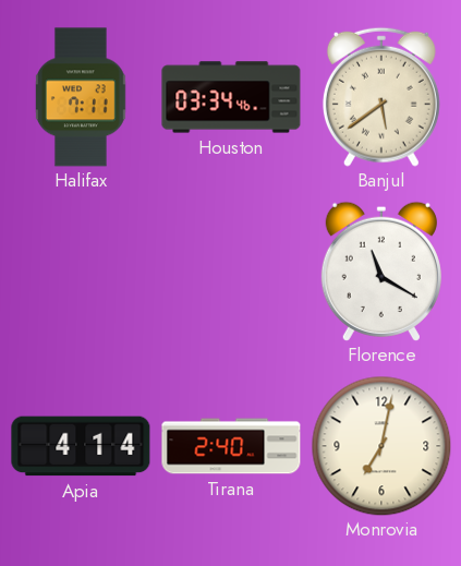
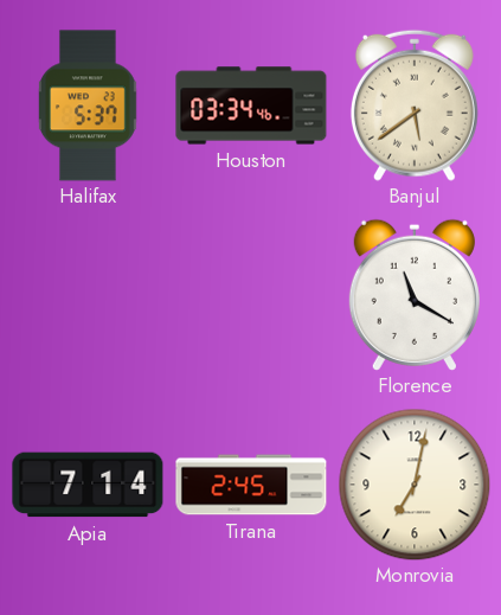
Halifax: 7:11 -> 5:37
Apia: 4:14 -> 7:14
Tirana: 2:40 -> 2:45
